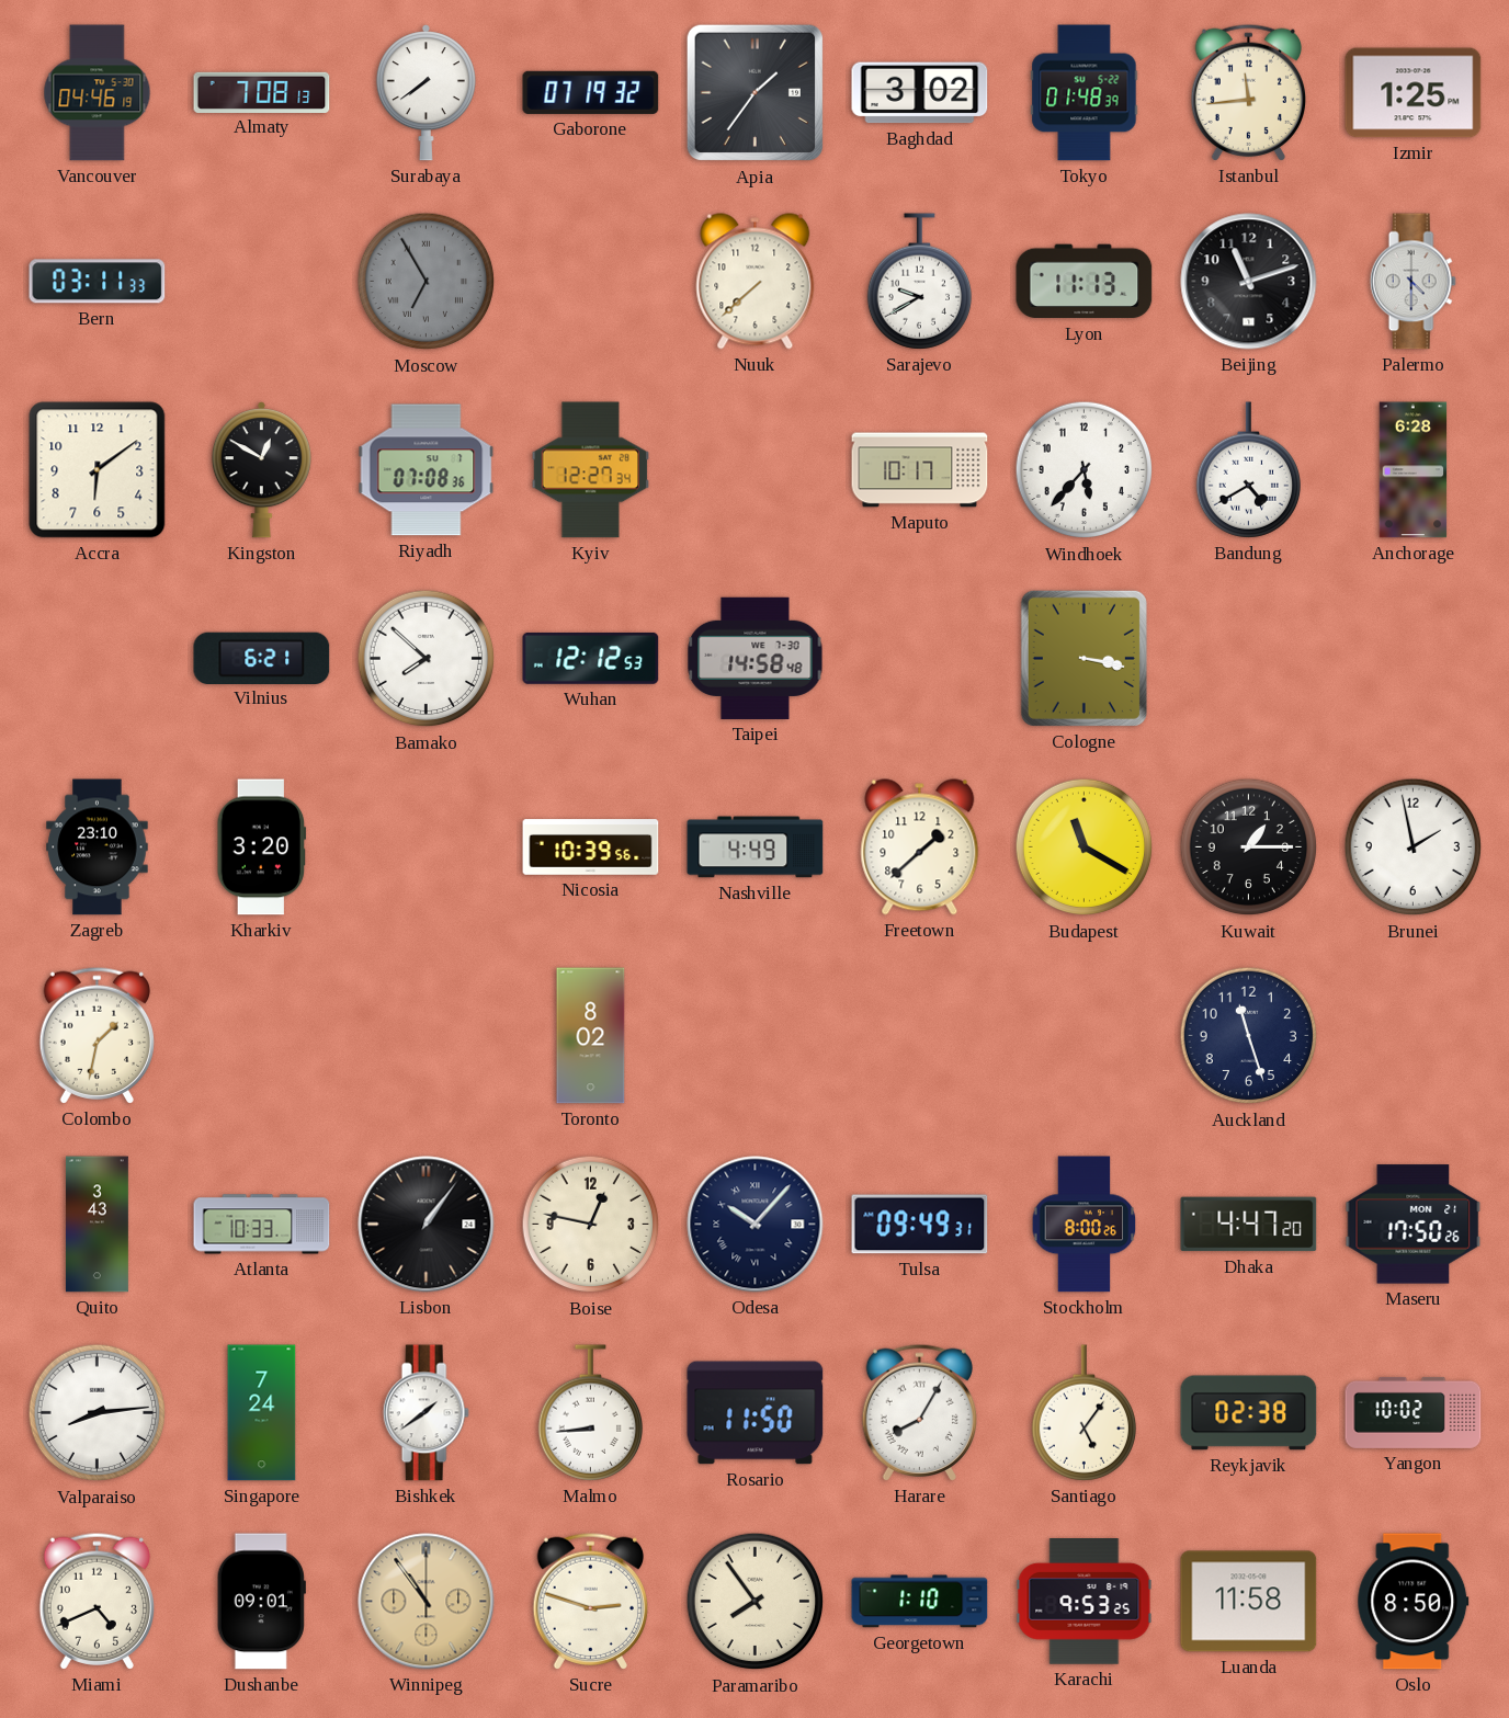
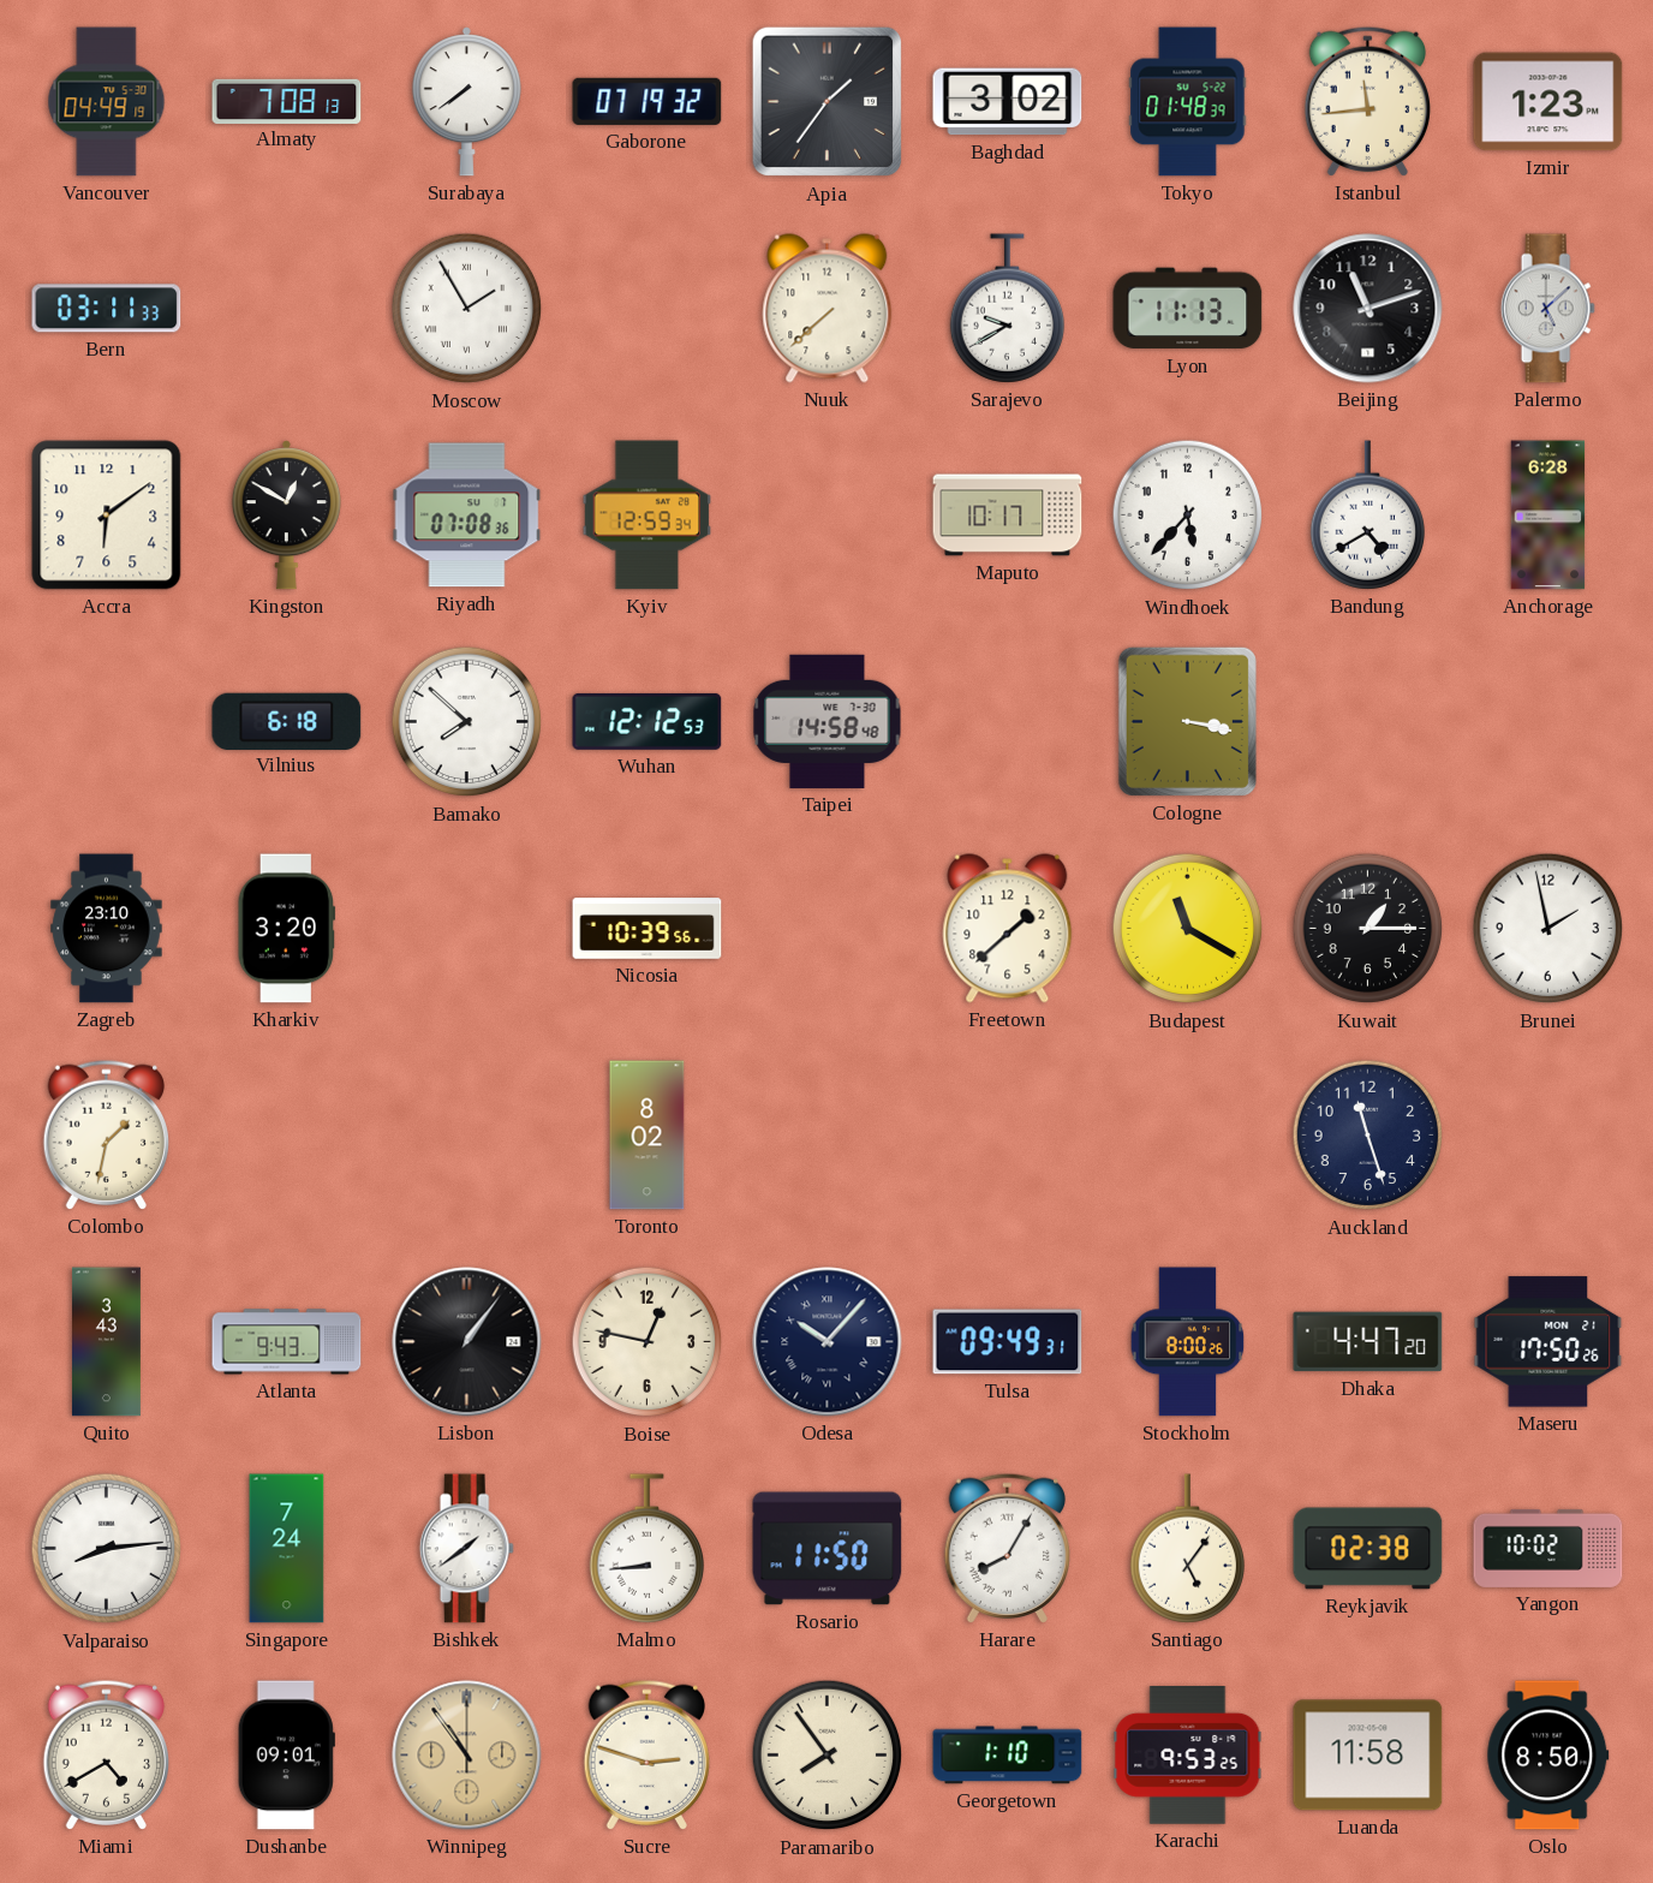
Vancouver: 04:46 -> 04:49
Izmir: 1:25 -> 1:23
Moscow: 6:55 -> 1:55
Moscow dial: grey -> white
Palermo: 4:30 -> 5:08
Kyiv: 12:27 -> 12:59
Vilnius: 6:21 -> 6:18
Nashville: 4:49 -> none
Atlanta: 10:33 -> 9:43
Miami: 4:41 -> 4:40
